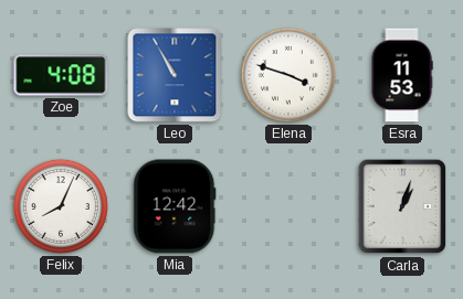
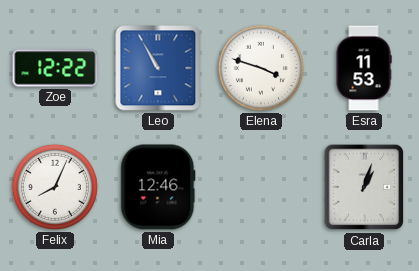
Zoe: 4:08 -> 12:22
Mia: 12:42 -> 12:46
